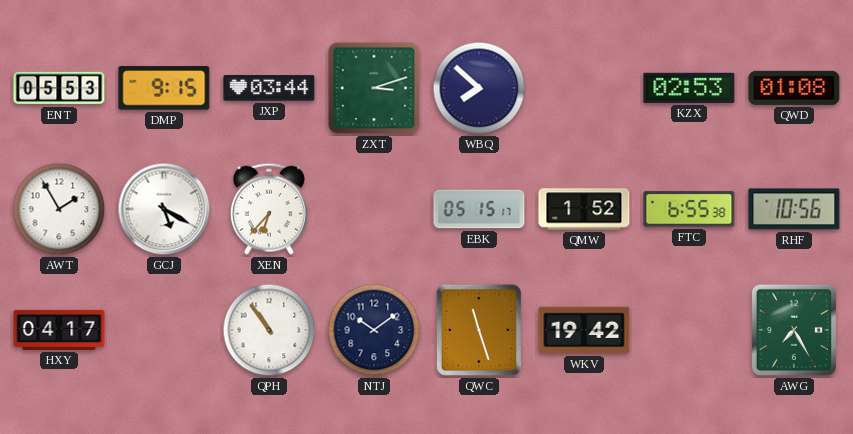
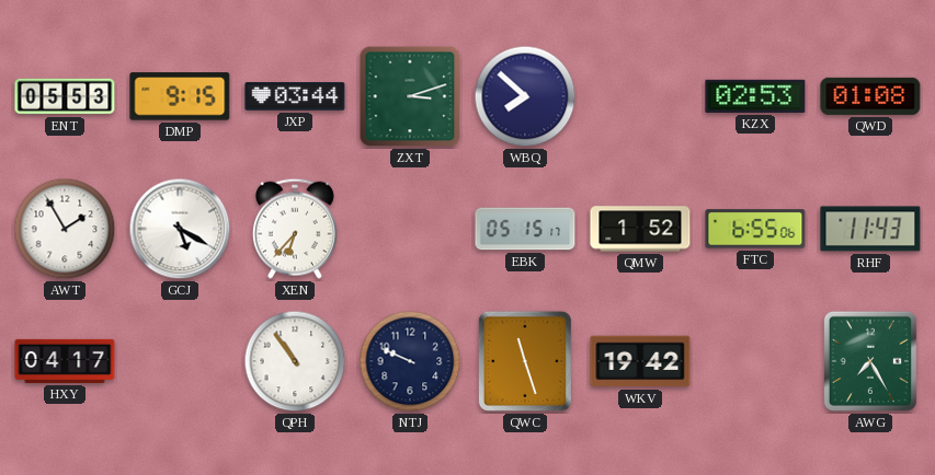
FTC: 6:55:38 -> 6:55:06
RHF: 10:56 -> 11:43
NTJ: 10:09 -> 9:49
